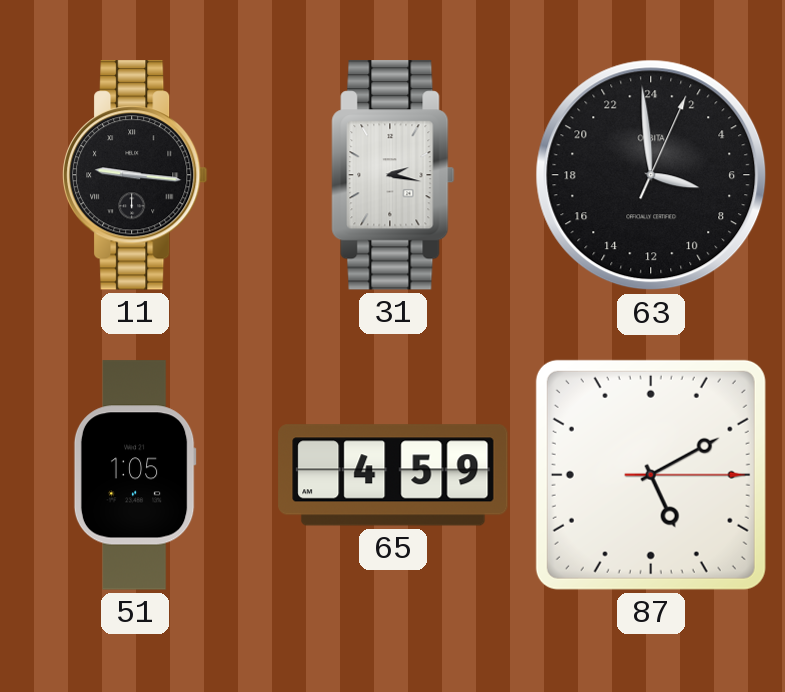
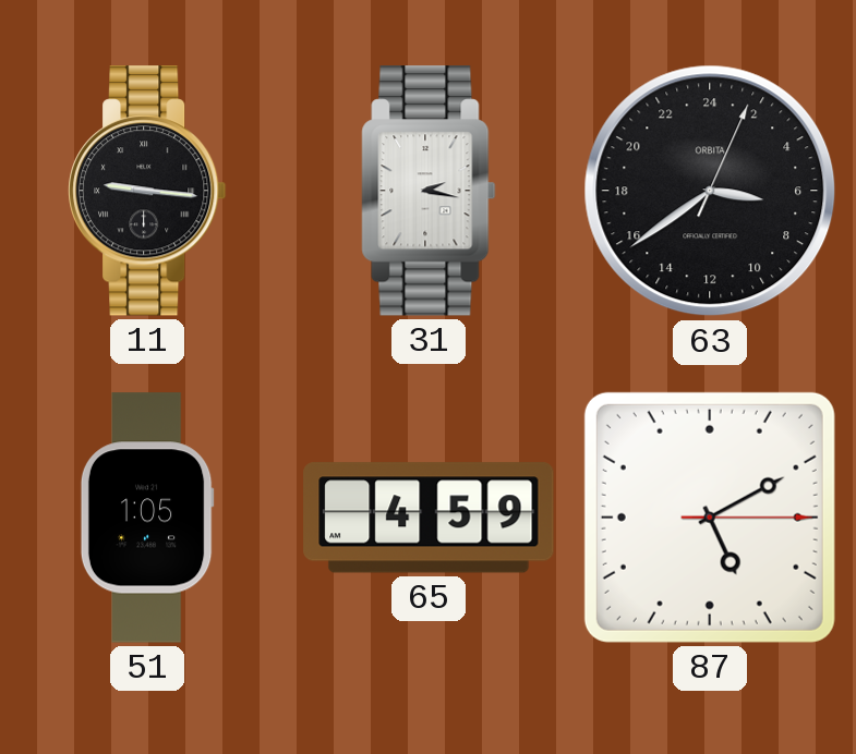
63: 6:59 -> 6:39
